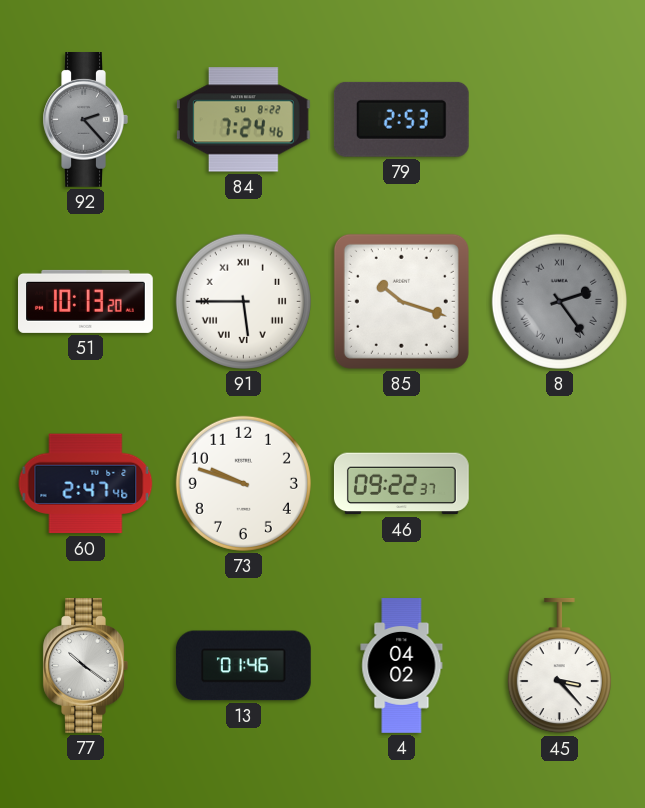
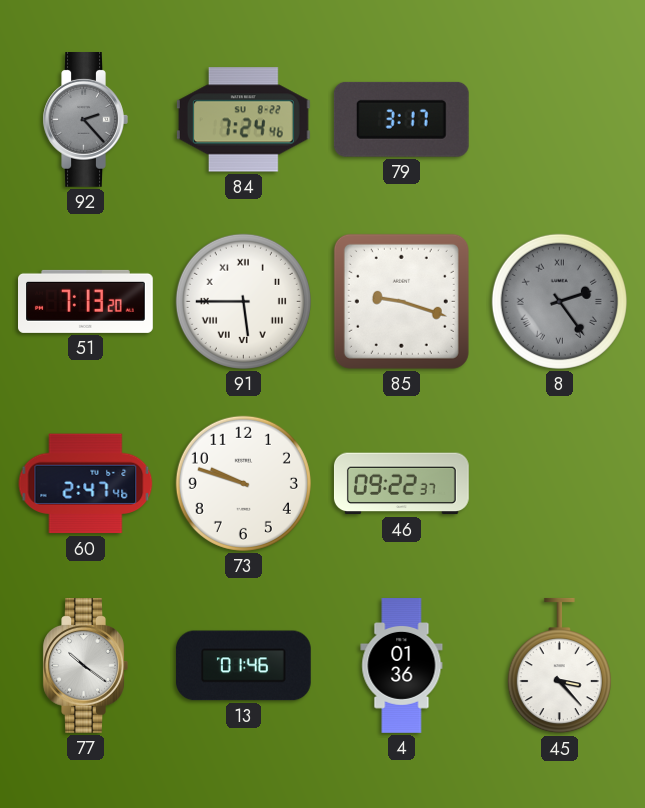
79: 2:53 -> 3:17
51: 10:13 -> 7:13
85: 10:18 -> 9:18
4: 04:02 -> 01:36
